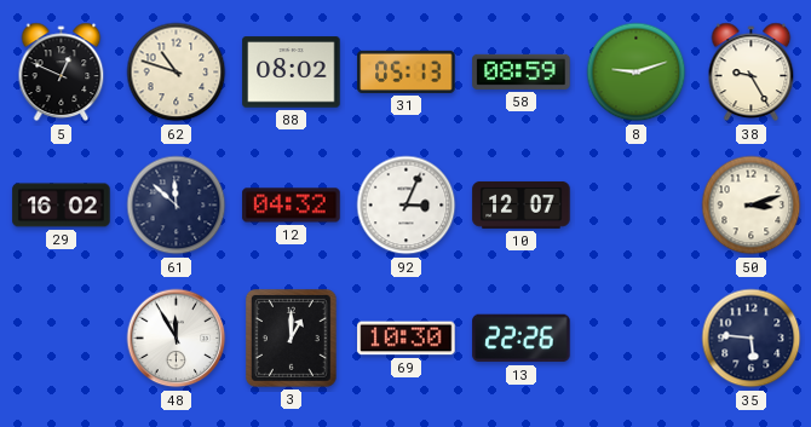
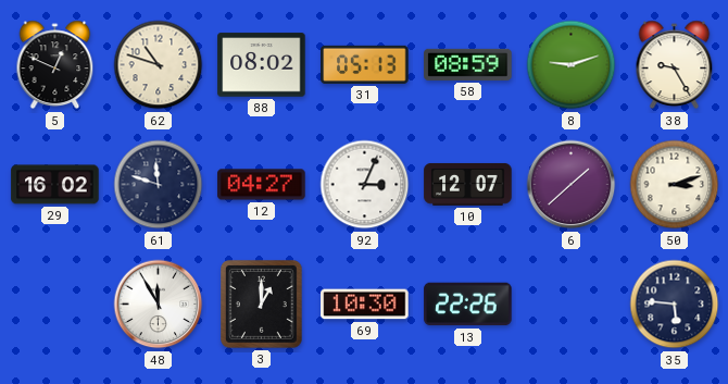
61: 11:52 -> 11:48
12: 04:32 -> 04:27
6: none -> 1:38
